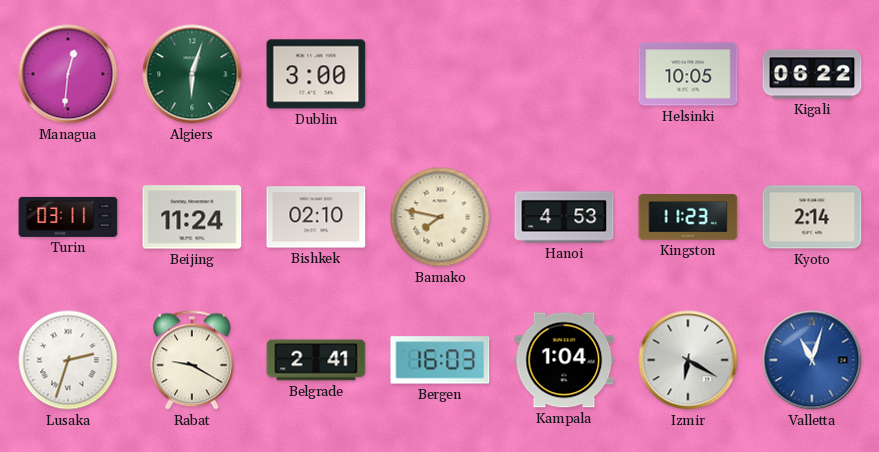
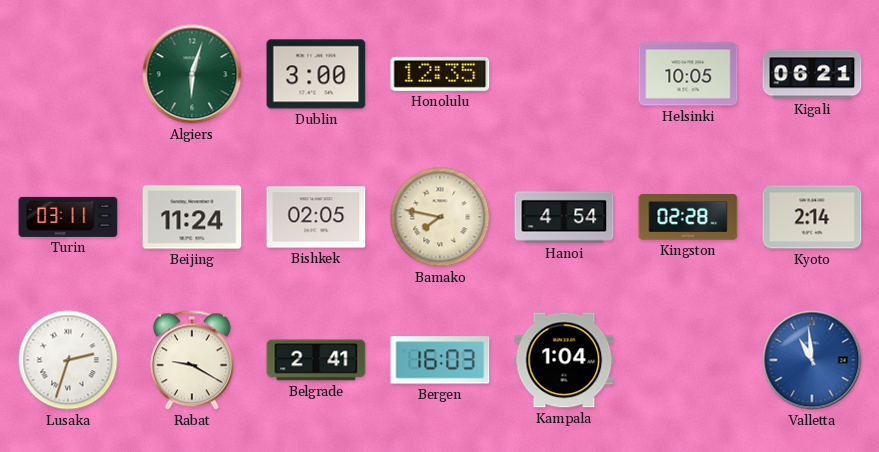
Managua: 12:31 -> none
Honolulu: none -> 12:35
Kigali: 06:22 -> 06:21
Bishkek: 02:10 -> 02:05
Hanoi: 4:53 -> 4:54
Kingston: 11:23 -> 02:28
Izmir: 6:20 -> none
Valletta: 11:03 -> 10:59
